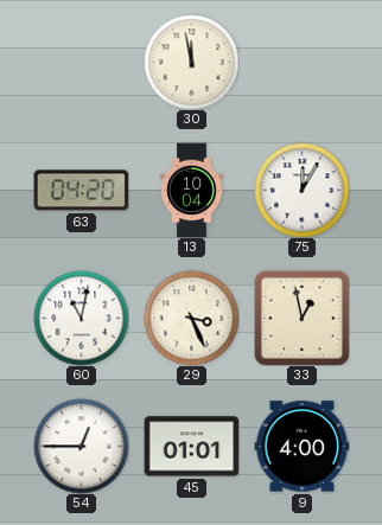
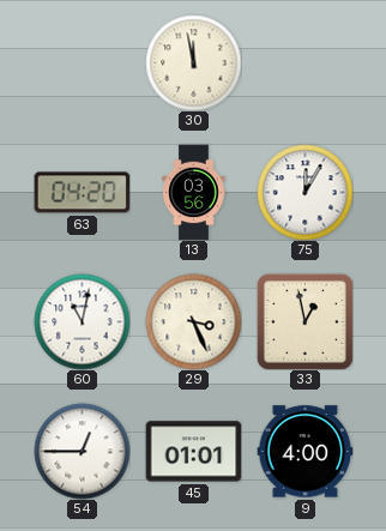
13: 10:04 -> 03:56
